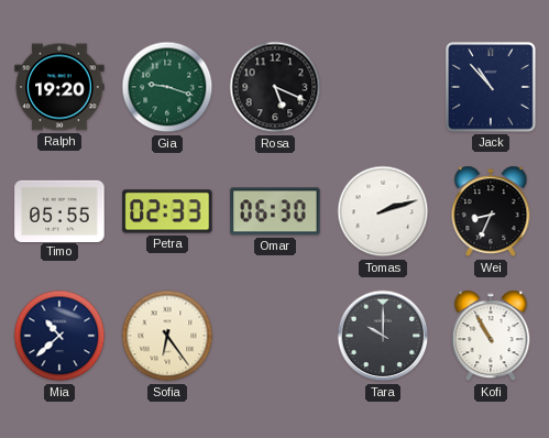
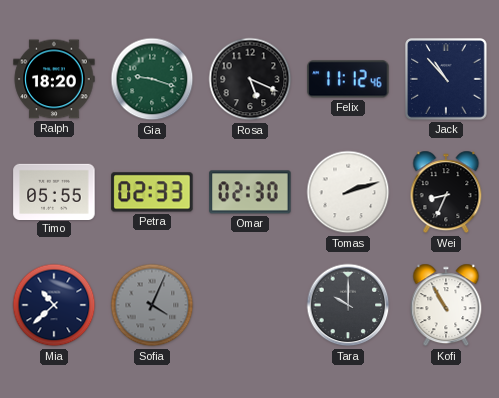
Ralph: 19:20 -> 18:20
Felix: none -> 11:12
Omar: 06:30 -> 02:30
Sofia: 6:24 -> 4:04
Sofia dial: cream -> grey
